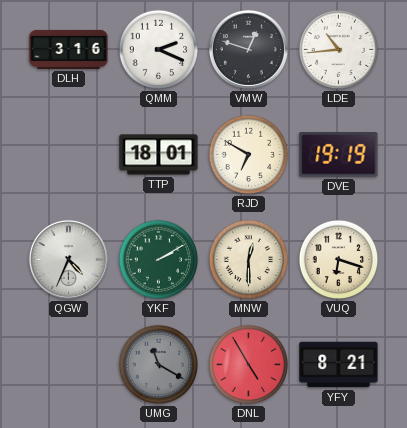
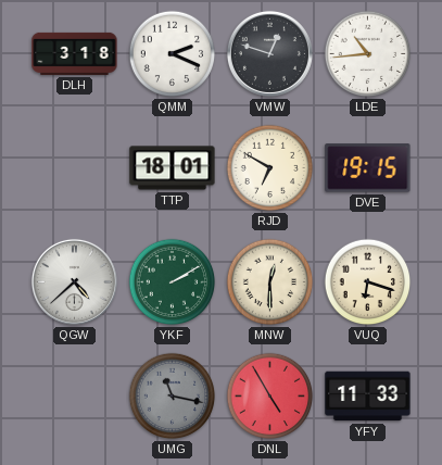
DLH: 3:16 -> 3:18
DVE: 19:19 -> 19:15
QGW: 4:34 -> 4:38
UMG: 11:20 -> 11:17
YFY: 8:21 -> 11:33
